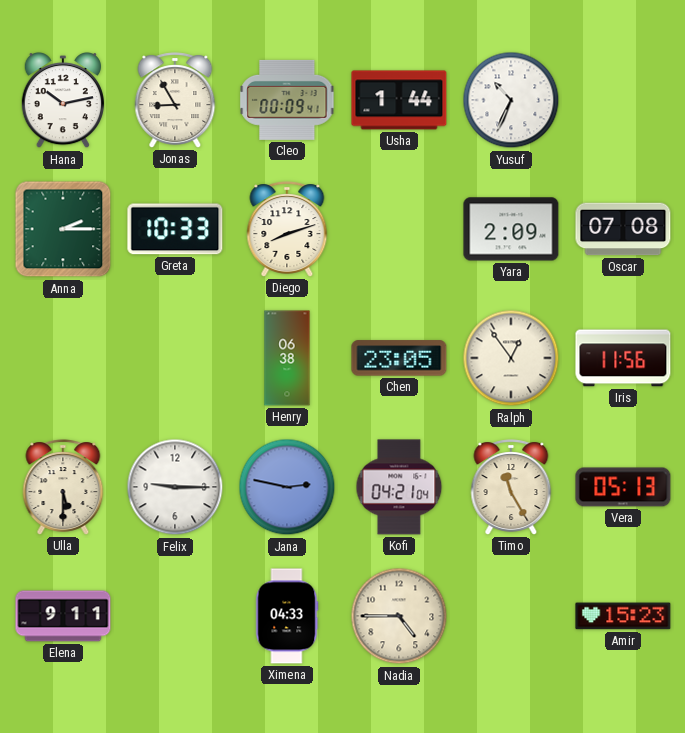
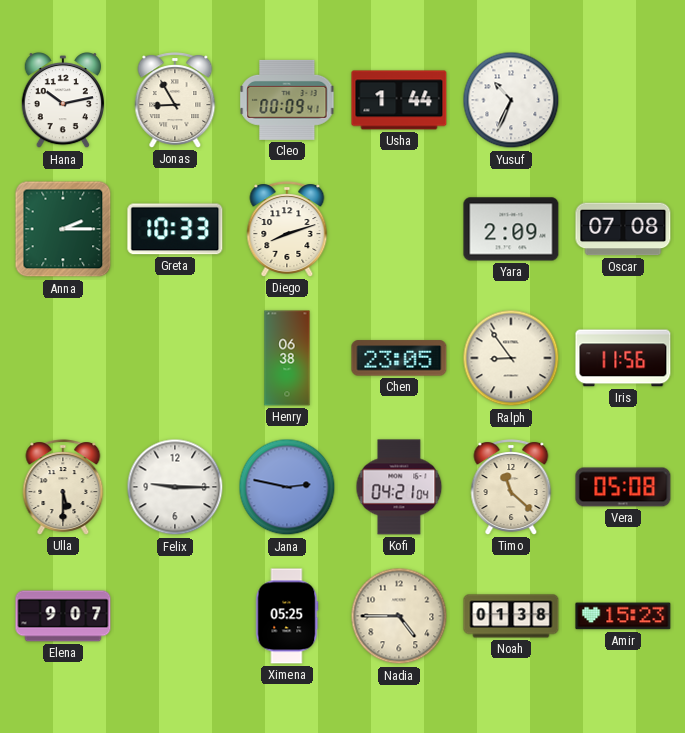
Ralph: 12:54 -> 8:54
Timo: 11:25 -> 11:22
Vera: 05:13 -> 05:08
Elena: 9:11 -> 9:07
Ximena: 04:33 -> 05:25
Noah: none -> 01:38
